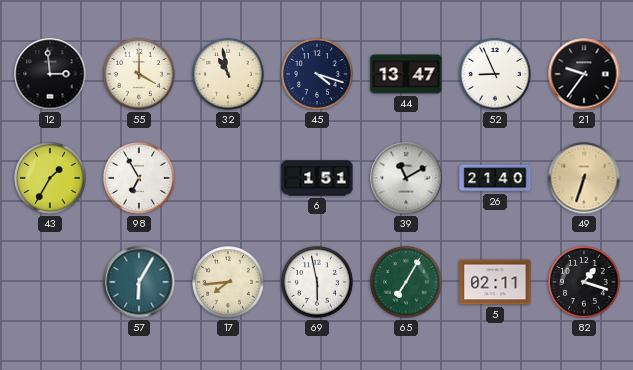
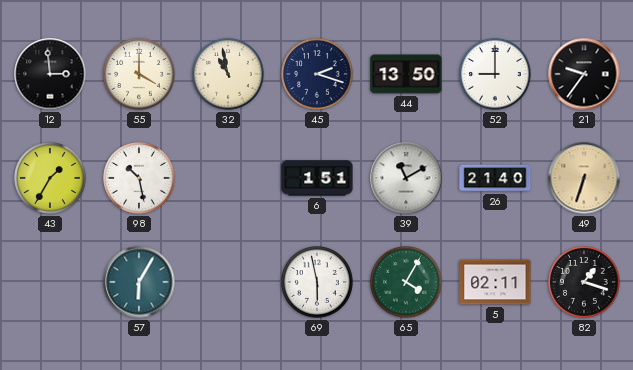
45: 4:18 -> 2:18
44: 13:47 -> 13:50
52: 8:56 -> 9:00
98: 6:55 -> 10:28
17: 7:44 -> none
65: 7:05 -> 4:05
